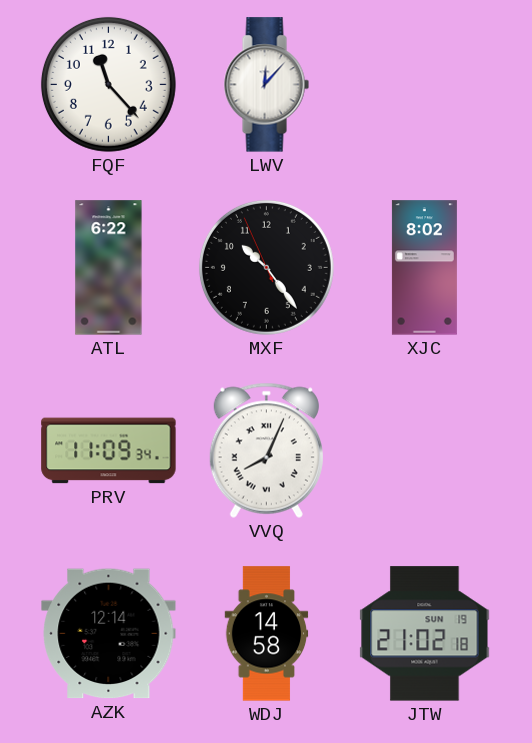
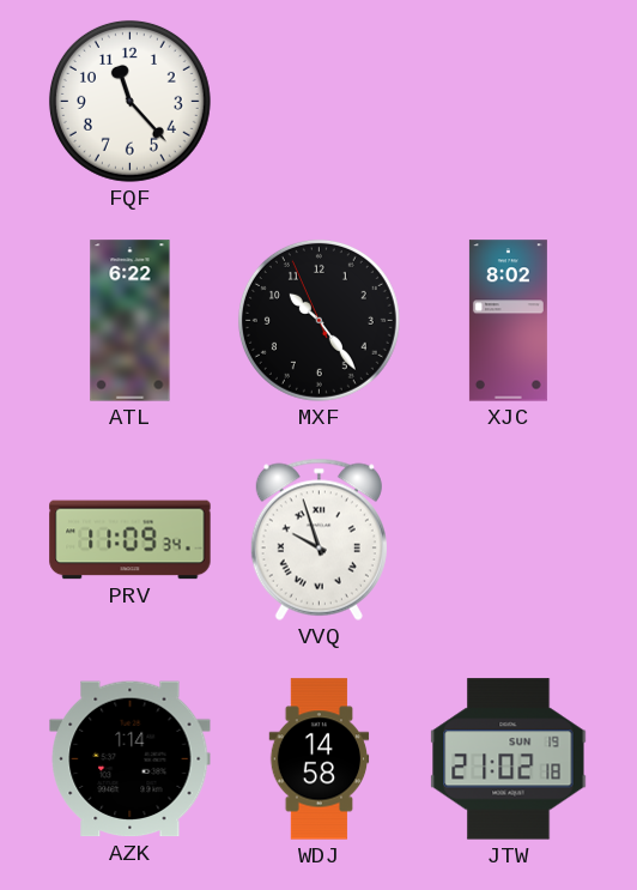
LWV: 12:07 -> none
VVQ: 8:04 -> 9:57
AZK: 12:14 -> 1:14
